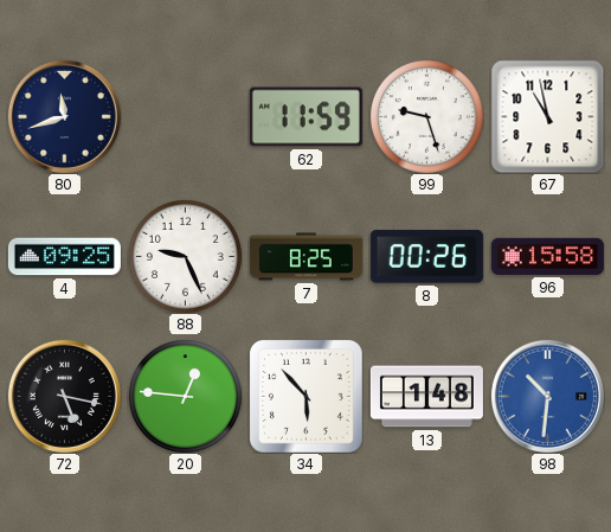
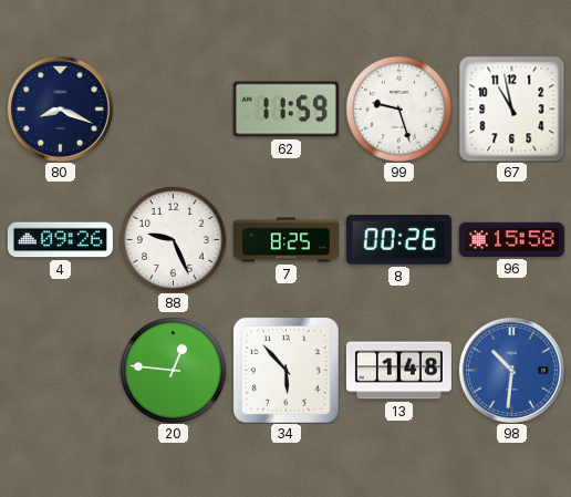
80: 11:42 -> 8:19
4: 09:25 -> 09:26
72: 5:17 -> none
